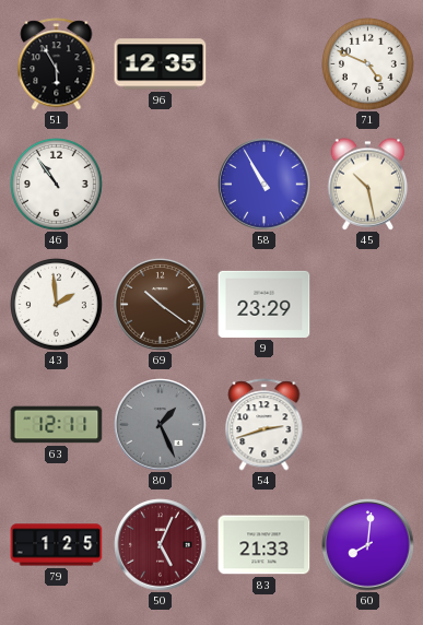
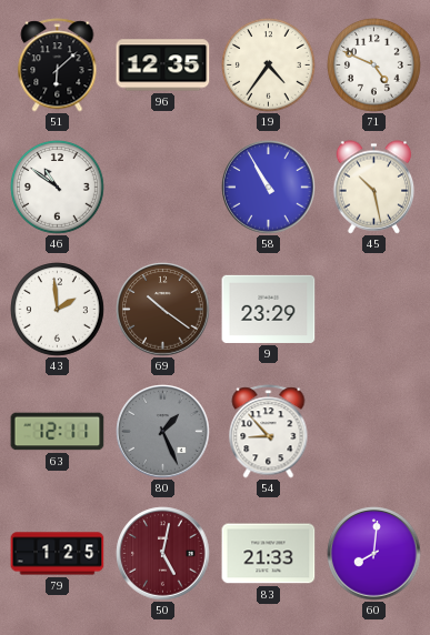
51: 5:55 -> 6:08
19: none -> 4:36
46: 10:54 -> 10:51
54: 2:42 -> 8:53
50: 5:04 -> 5:02
